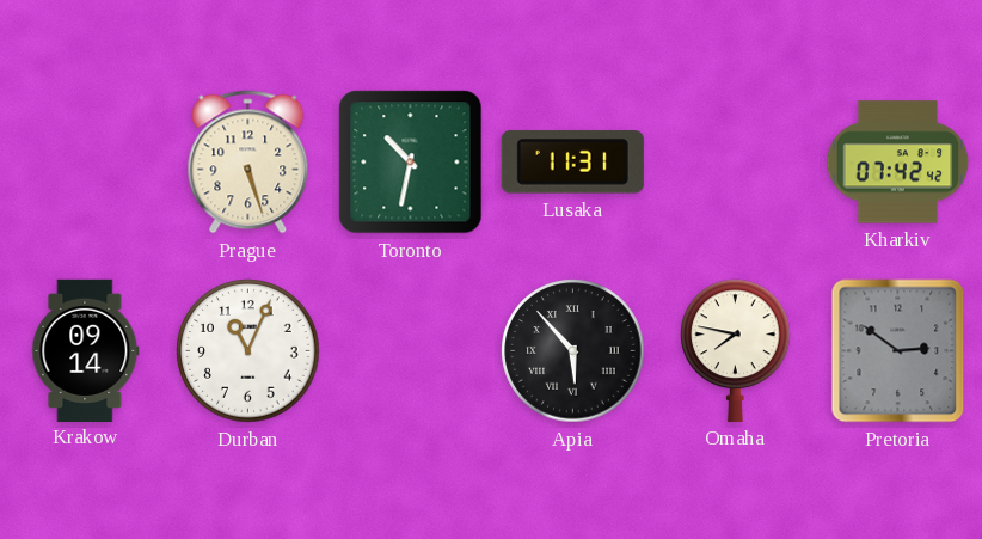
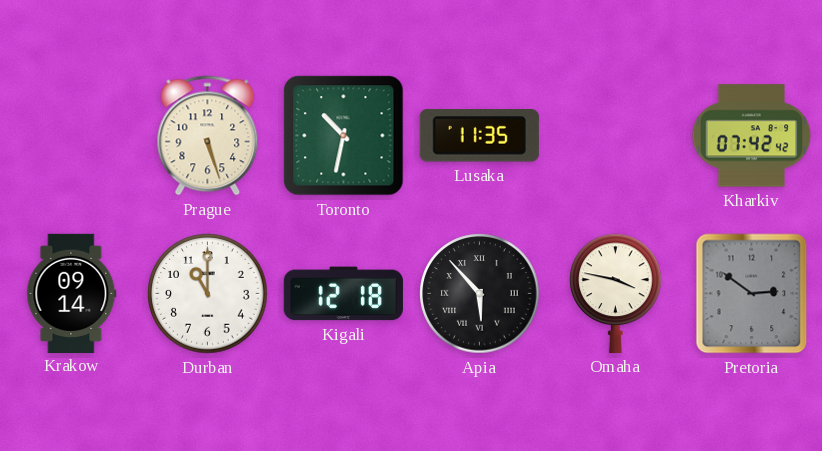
Lusaka: 11:31 -> 11:35
Durban: 11:04 -> 11:00
Kigali: none -> 12:18
Omaha: 7:47 -> 3:47
